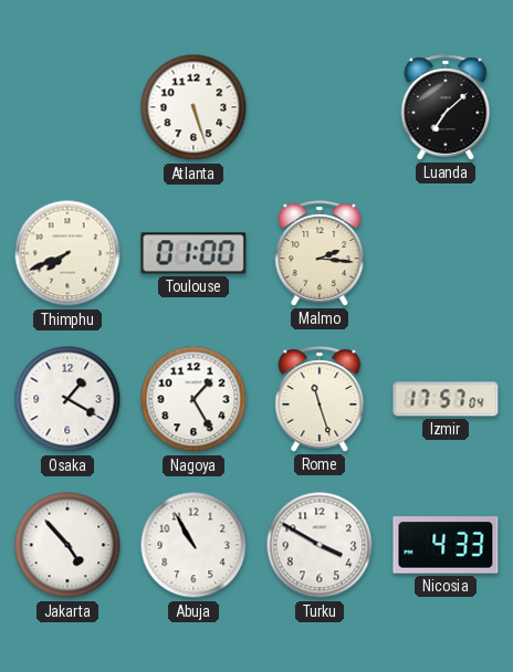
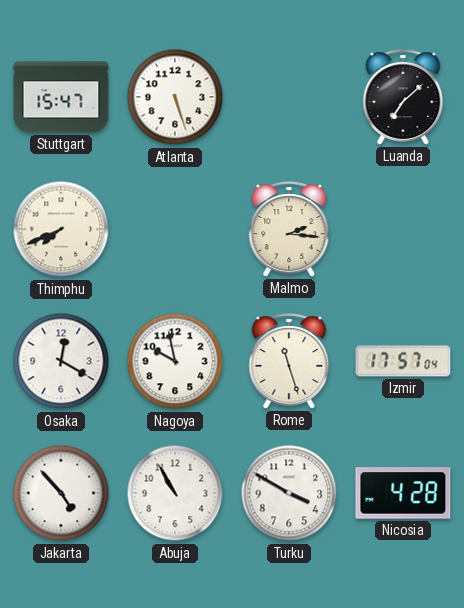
Stuttgart: none -> 15:47
Toulouse: 01:00 -> none
Osaka: 1:20 -> 12:20
Nagoya: 1:25 -> 9:58
Nicosia: 4:33 -> 4:28
